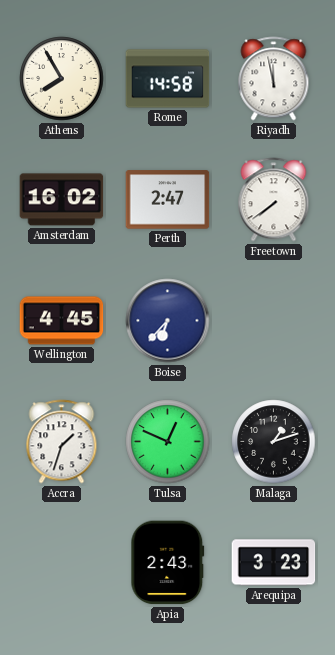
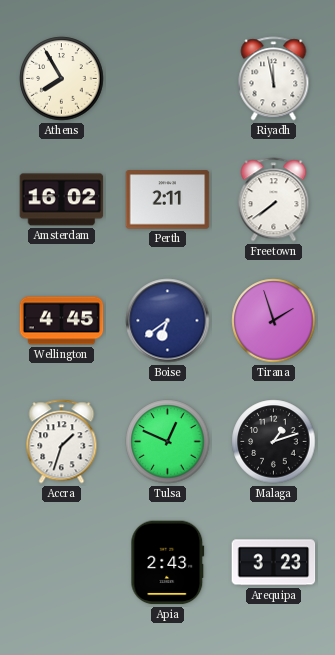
Rome: 14:58 -> none
Perth: 2:47 -> 2:11
Boise: 6:37 -> 6:39
Tirana: none -> 1:57
